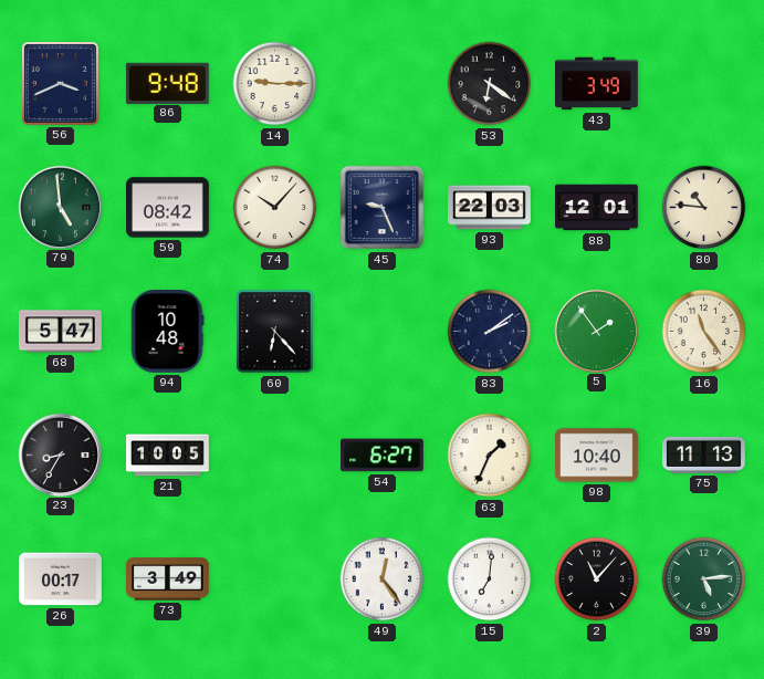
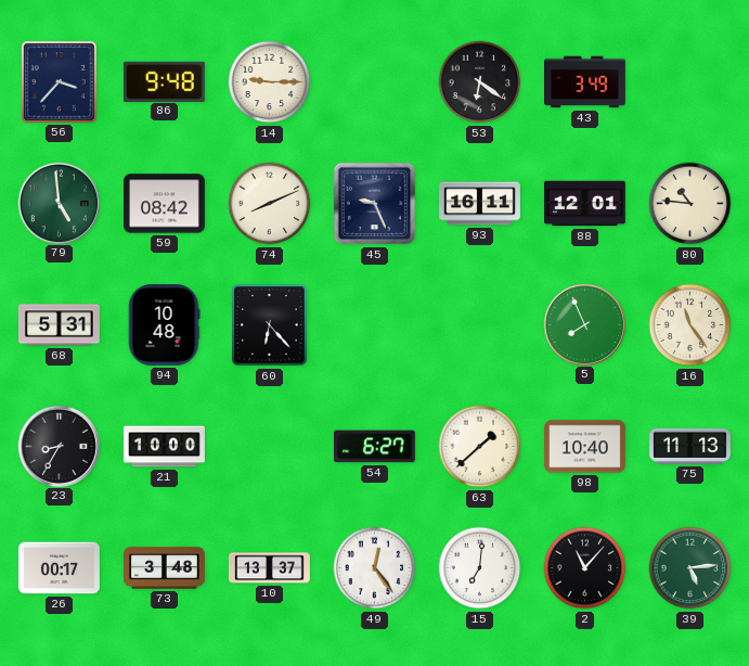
56: 3:41 -> 3:37
74: 10:07 -> 8:11
93: 22:03 -> 16:11
68: 5:47 -> 5:31
83: 2:09 -> none
5: 1:54 -> 7:56
21: 10:05 -> 10:00
63: 1:34 -> 1:38
73: 3:49 -> 3:48
10: none -> 13:37
